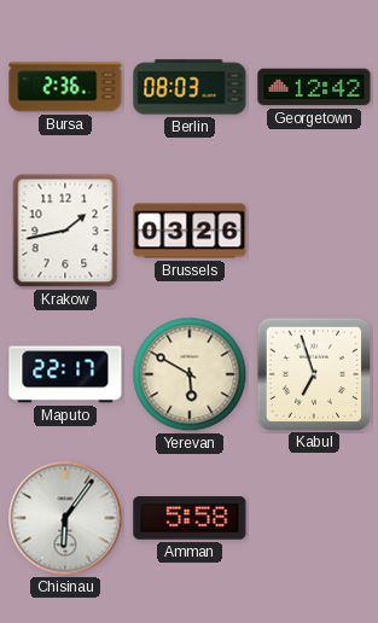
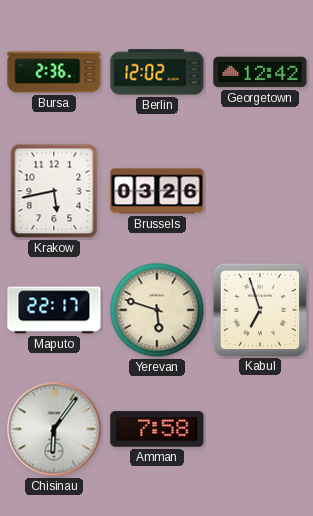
Berlin: 08:03 -> 12:02
Krakow: 1:43 -> 5:43
Yerevan: 5:50 -> 5:48
Amman: 5:58 -> 7:58
